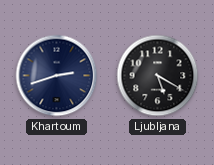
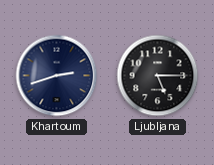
Ljubljana: 5:20 -> 5:15
